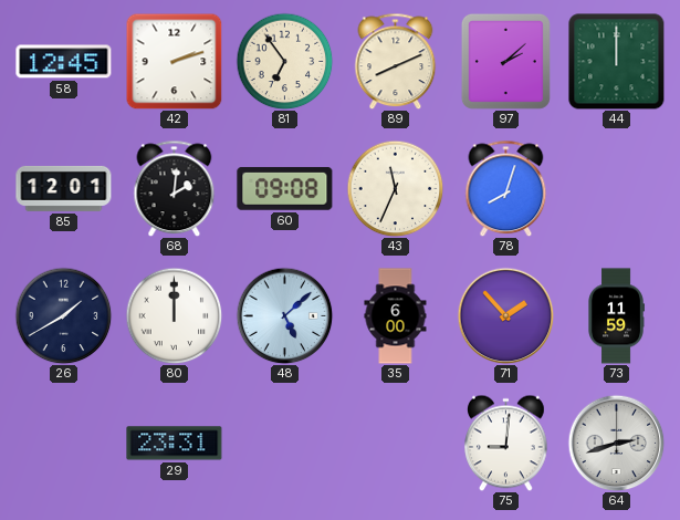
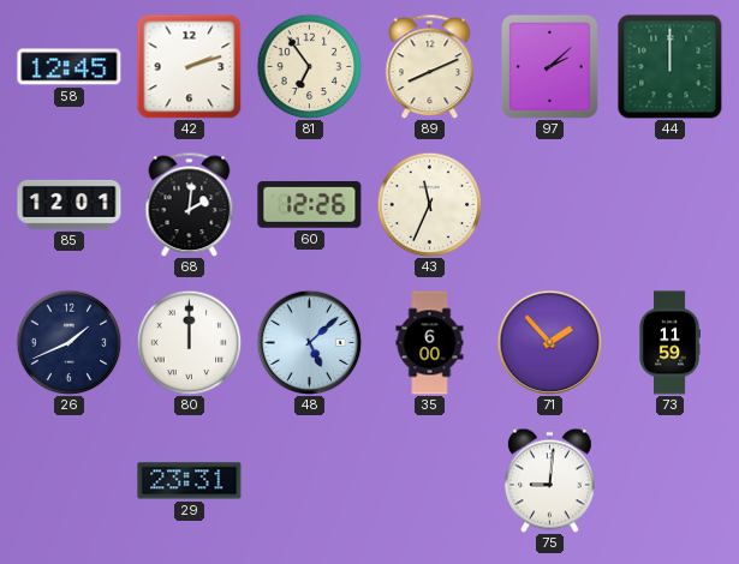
60: 09:08 -> 12:26
78: 8:03 -> none
26: 1:40 -> 1:41
64: 2:42 -> none
